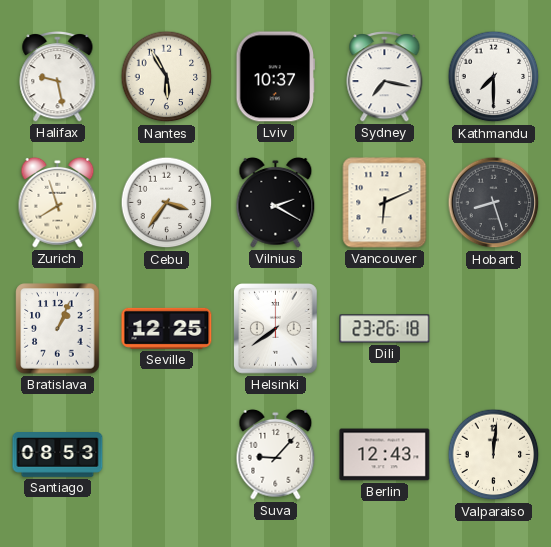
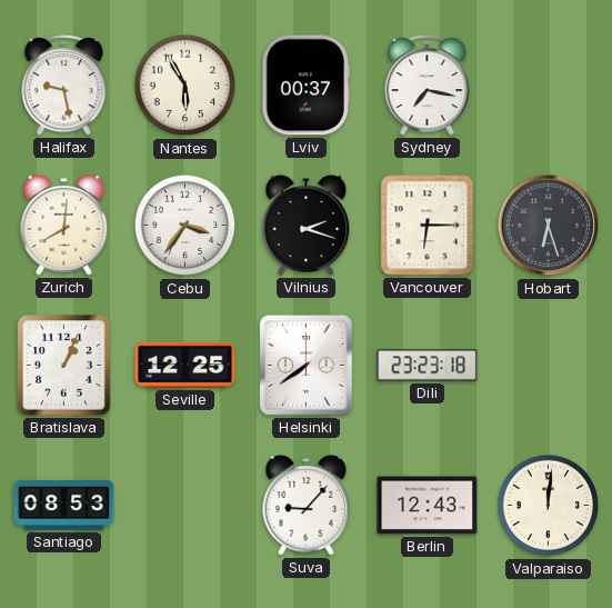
Lviv: 10:37 -> 00:37
Kathmandu: 7:30 -> none
Zurich: 7:57 -> 8:01
Vilnius: 2:20 -> 2:18
Vancouver: 6:11 -> 6:15
Hobart: 8:27 -> 6:27
Dili: 23:26 -> 23:23
